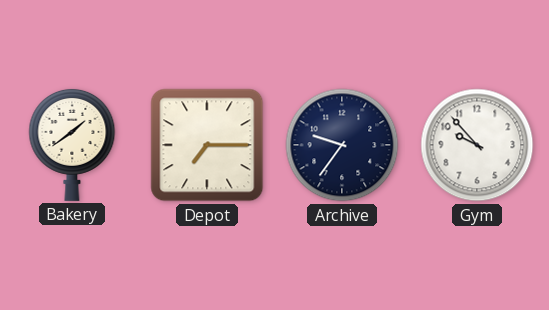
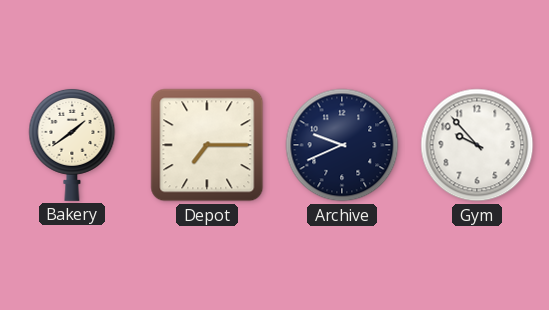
Archive: 9:36 -> 9:41
